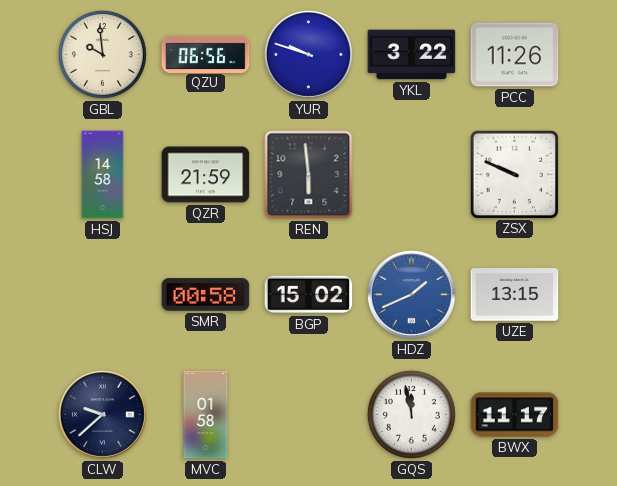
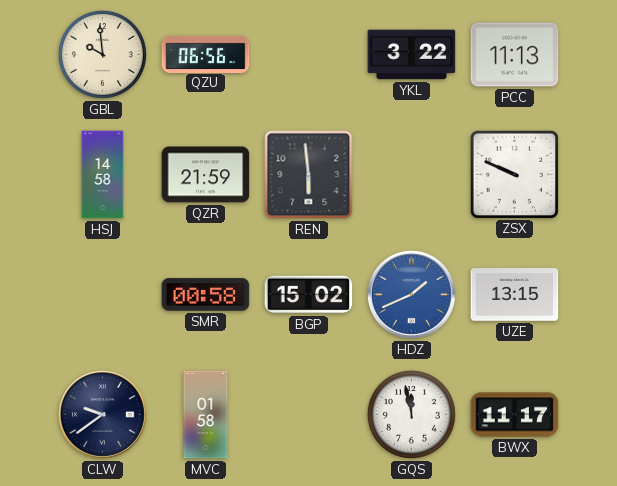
YUR: 9:48 -> none
PCC: 11:26 -> 11:13
CLW: 9:38 -> 9:39
